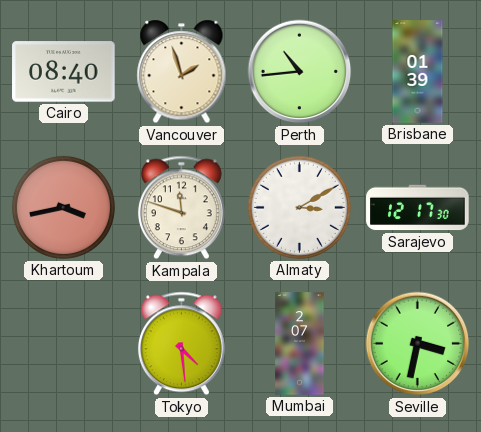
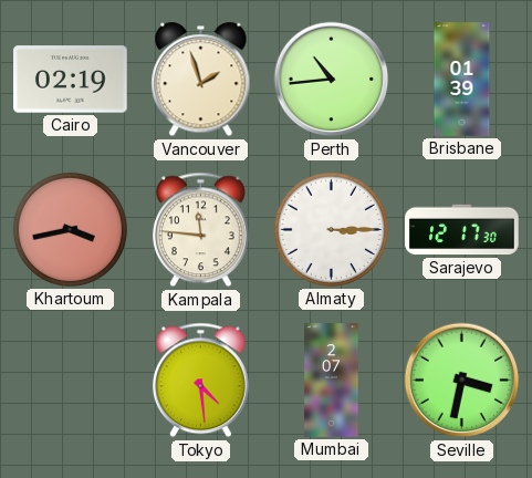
Cairo: 08:40 -> 02:19
Kampala: 11:48 -> 11:46
Almaty: 3:10 -> 3:15
